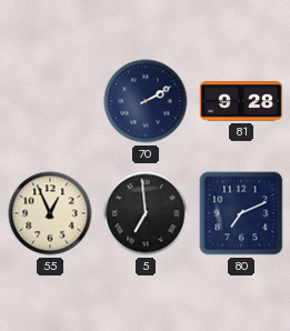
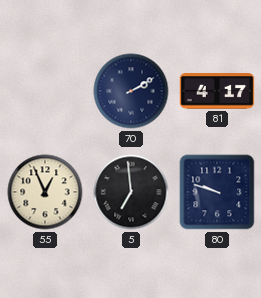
81: 9:28 -> 4:17
80: 7:11 -> 9:48
